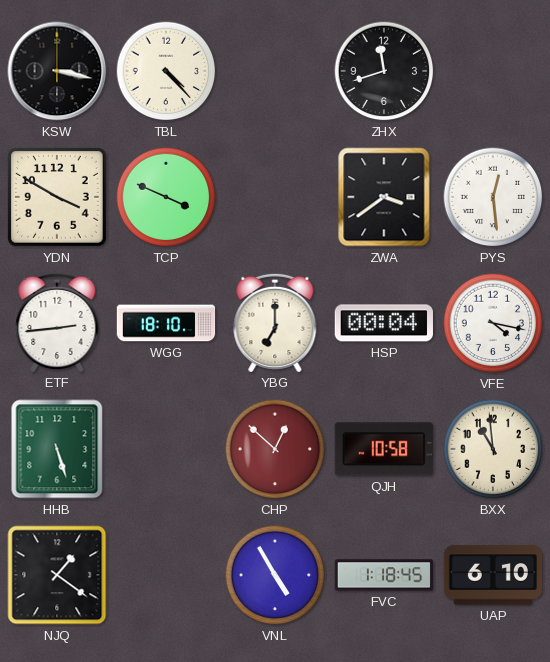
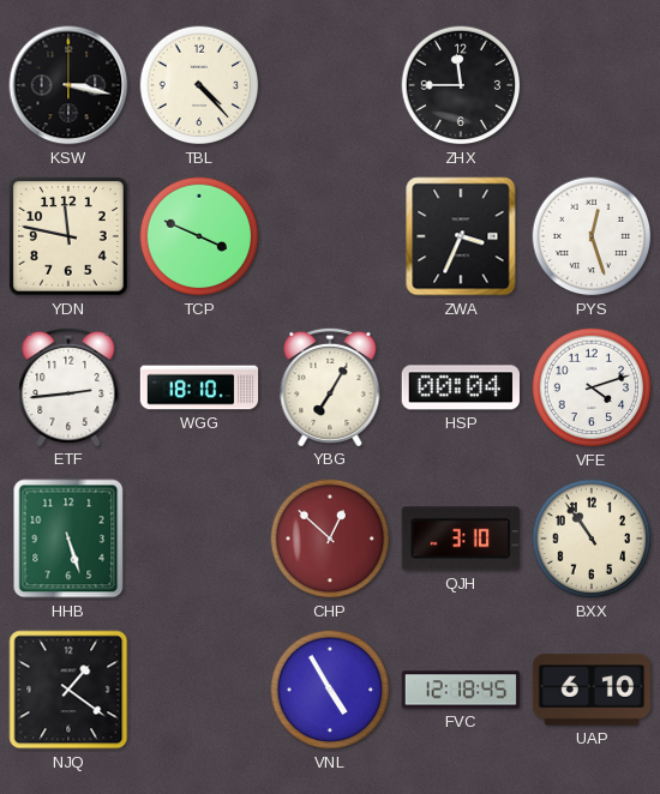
ZHX: 11:42 -> 11:45
YDN: 3:50 -> 11:47
ZWA: 3:39 -> 3:34
PYS: 12:29 -> 12:27
YBG: 7:00 -> 7:05
VFE: 4:17 -> 4:12
QJH: 10:58 -> 3:10
BXX: 10:59 -> 10:54
FVC: 1:18 -> 12:18
